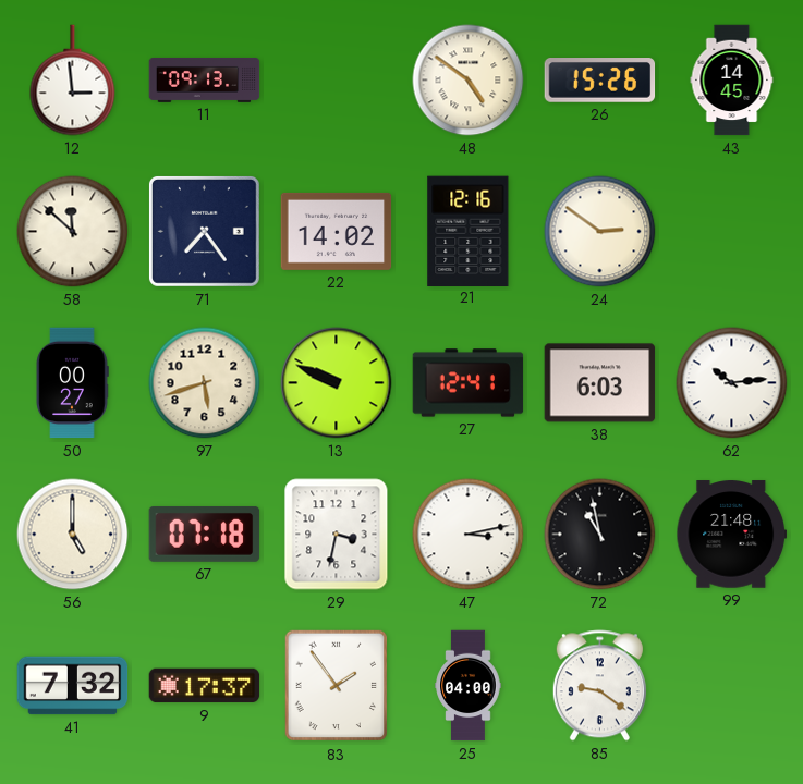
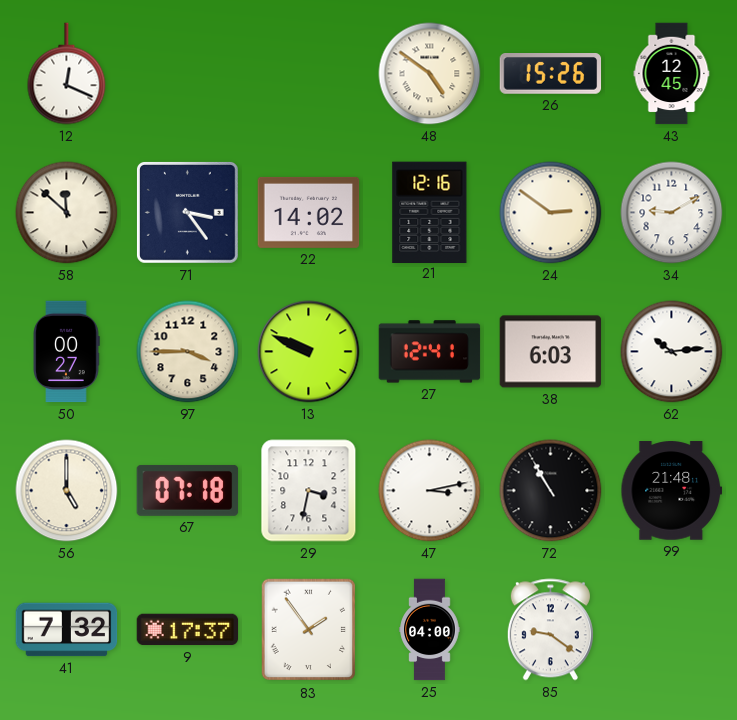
12: 2:59 -> 12:19
11: 09:13 -> none
43: 14:45 -> 12:45
71: 7:24 -> 3:24
34: none -> 9:10
97: 5:42 -> 3:45
72: 10:58 -> 10:55
